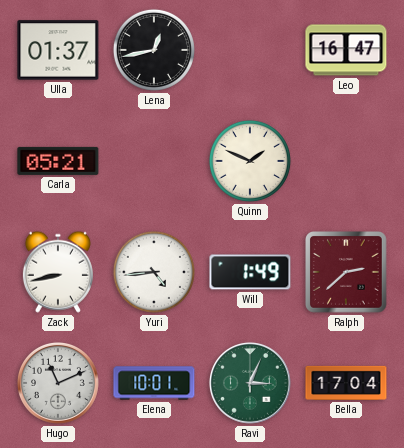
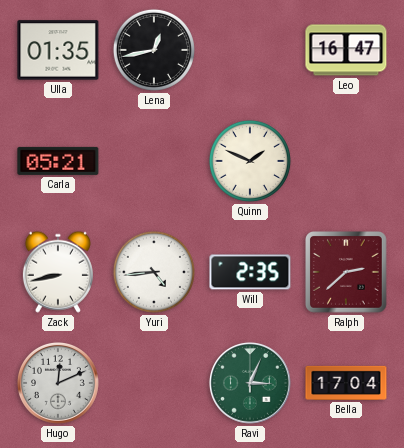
Ulla: 01:37 -> 01:35
Will: 1:49 -> 2:35
Hugo: 11:11 -> 12:11
Elena: 10:01 -> none
